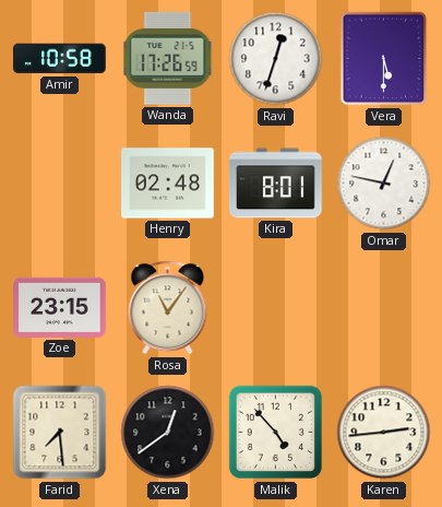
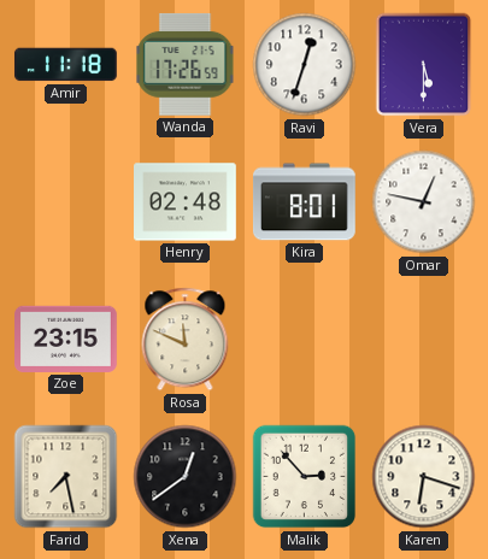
Amir: 10:58 -> 11:18
Rosa: 11:06 -> 11:49
Farid: 7:29 -> 7:28
Malik: 4:53 -> 2:53
Karen: 2:44 -> 6:18
